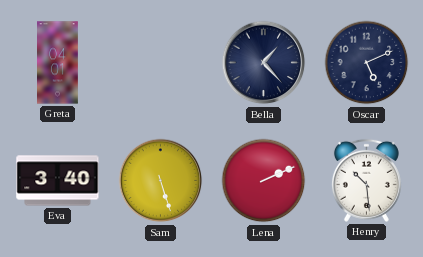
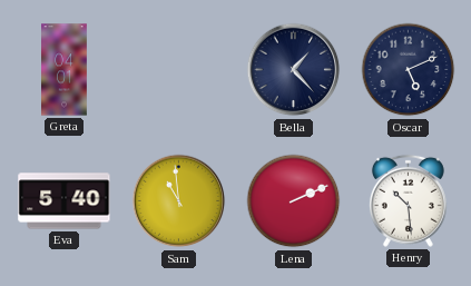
Eva: 3:40 -> 5:40
Sam: 5:27 -> 10:59
